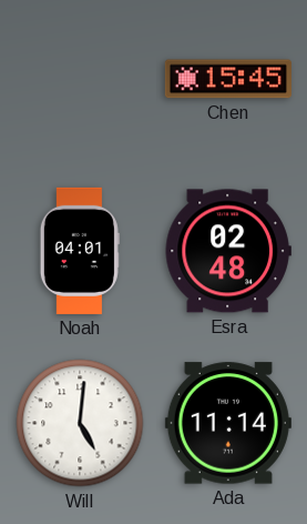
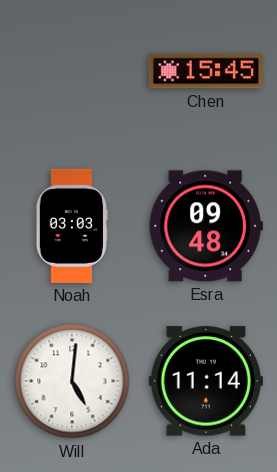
Noah: 04:01 -> 03:03
Esra: 02:48 -> 09:48
